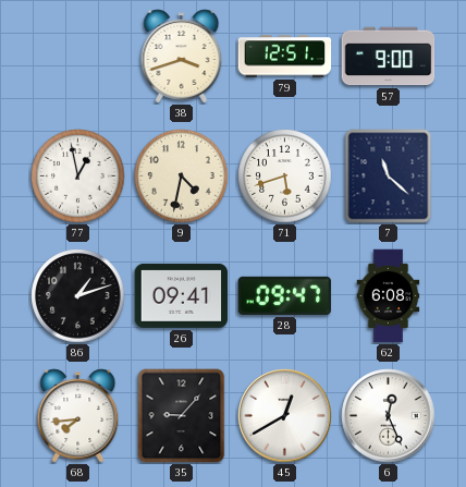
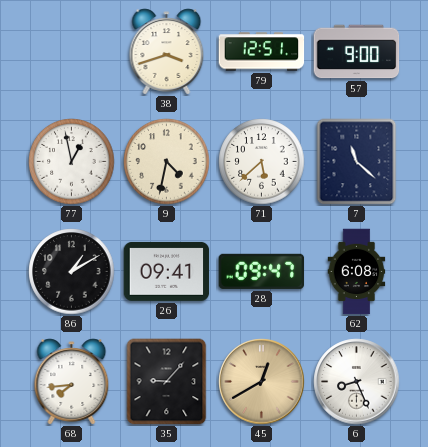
71: 5:42 -> 5:38
86: 1:12 -> 1:10
45 dial: white -> champagne
6: 12:26 -> 8:26
